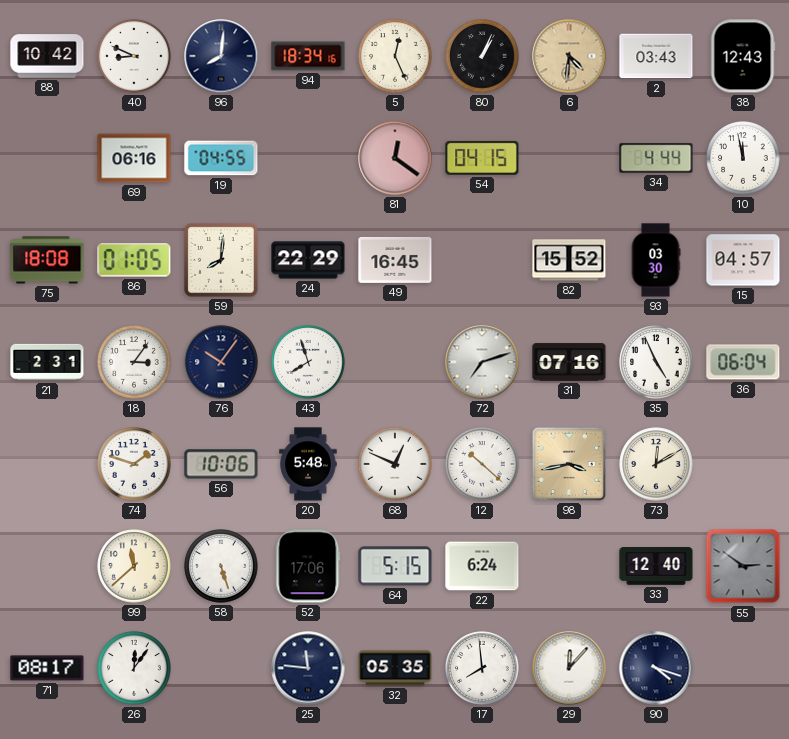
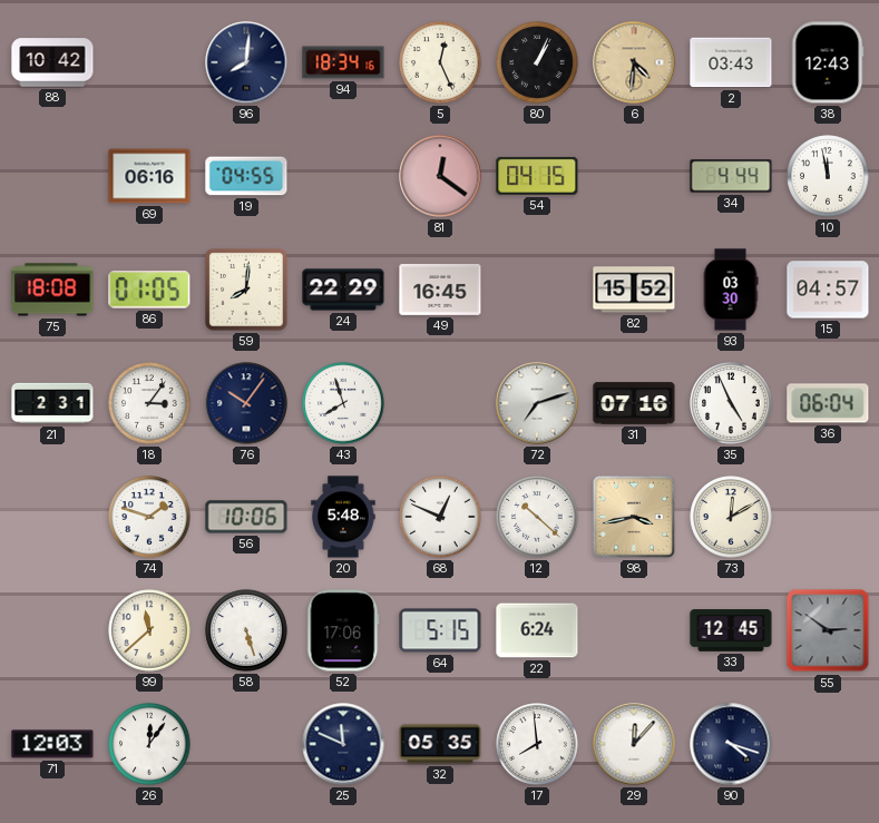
40: 8:49 -> none
33: 12:40 -> 12:45
71: 08:17 -> 12:03
25: 11:46 -> 11:49
